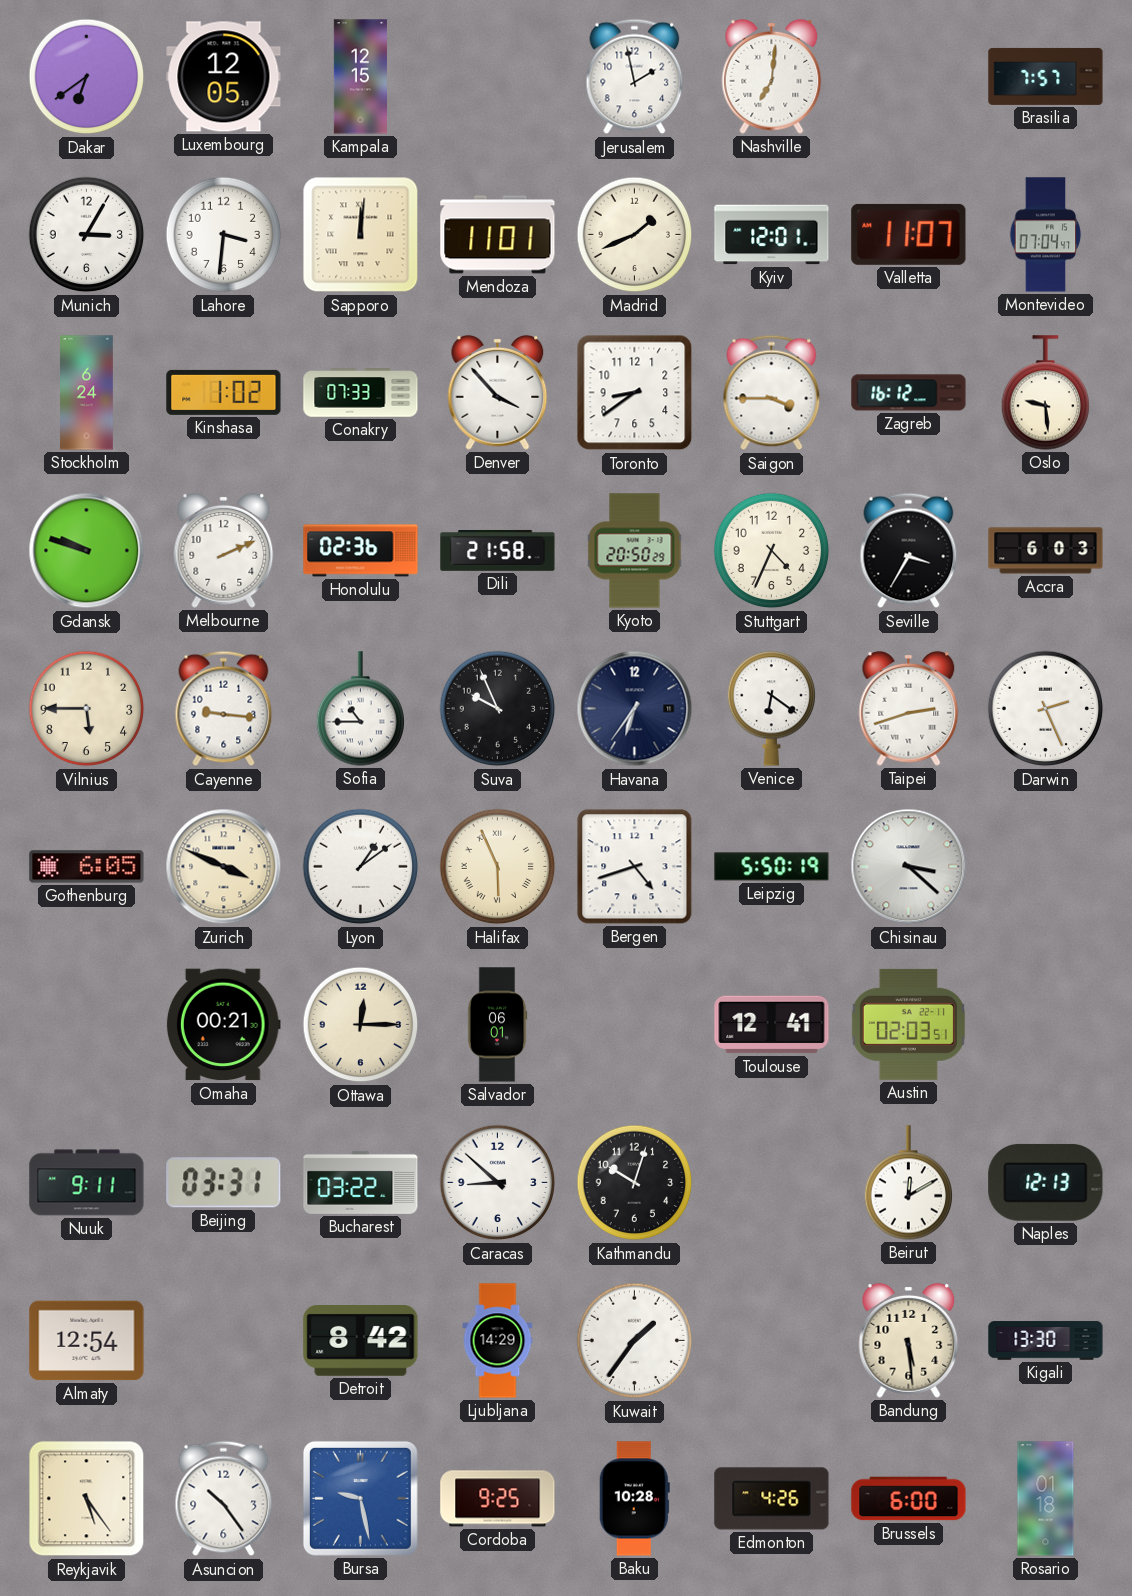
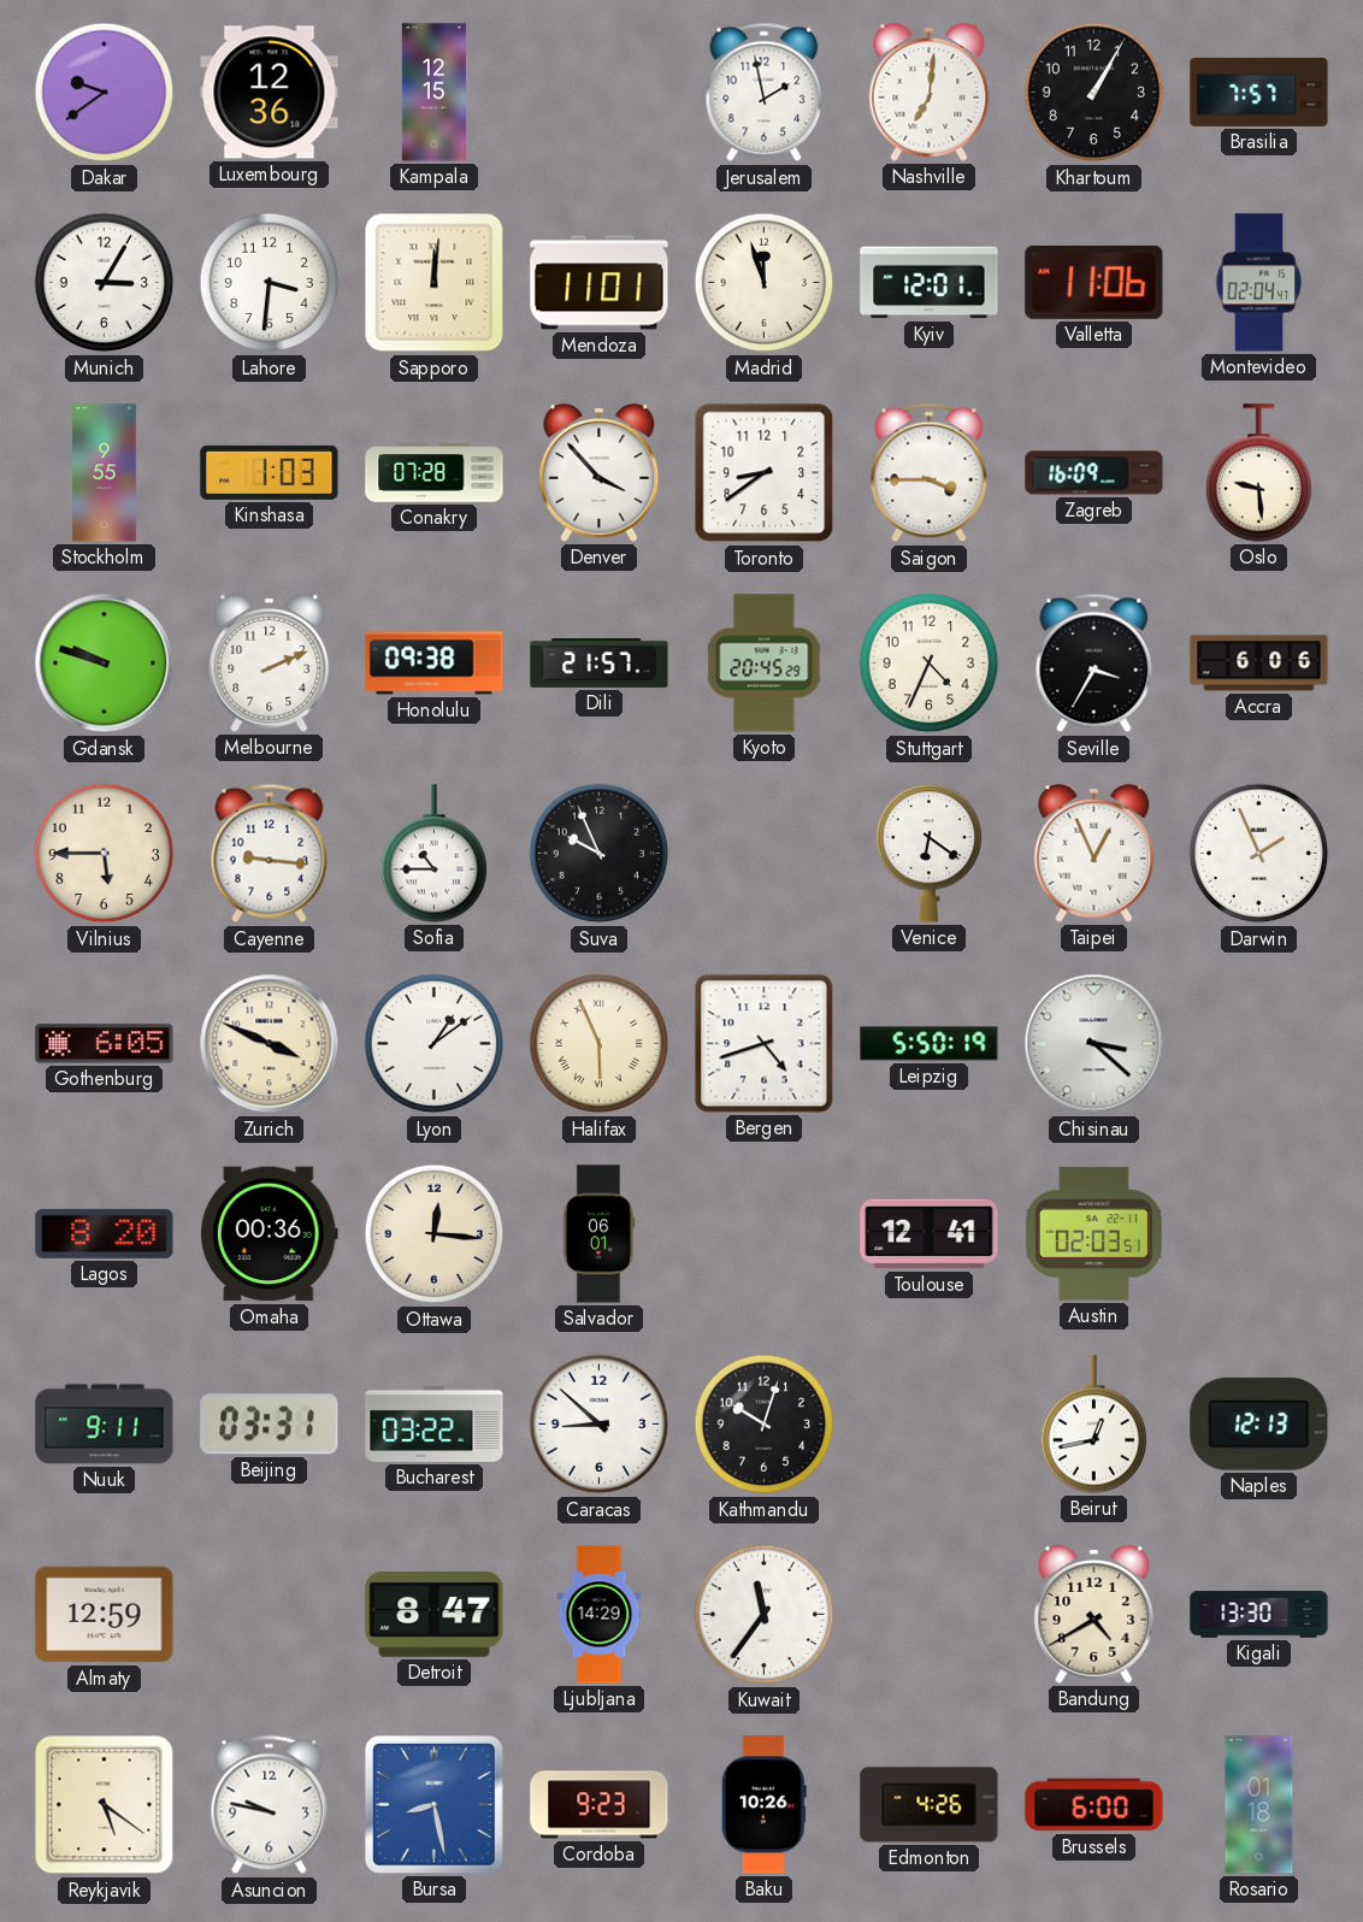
Dakar: 6:39 -> 9:39
Luxembourg: 12:05 -> 12:36
Khartoum: none -> 1:05
Madrid: 1:41 -> 11:57
Valletta: 11:07 -> 11:06
Montevideo: 07:04 -> 02:04
Stockholm: 6:24 -> 9:55
Kinshasa: 1:02 -> 1:03
Conakry: 07:33 -> 07:28
Zagreb: 16:12 -> 16:09
Honolulu: 02:36 -> 09:38
Dili: 21:58 -> 21:57
Kyoto: 20:50 -> 20:45
Accra: 6:03 -> 6:06
Havana: 6:36 -> none
Taipei: 2:42 -> 12:56
Darwin: 2:26 -> 1:56
Lagos: none -> 8:20
Omaha: 00:21 -> 00:36
Ottawa: 12:15 -> 12:16
Beirut: 12:10 -> 12:43
Almaty: 12:54 -> 12:59
Detroit: 8:42 -> 8:47
Kuwait: 1:36 -> 11:36
Bandung: 5:29 -> 4:40
Reykjavik: 5:24 -> 5:21
Asuncion: 10:24 -> 9:47
Bursa: 9:28 -> 8:28
Cordoba: 9:25 -> 9:23
Baku: 10:28 -> 10:26
